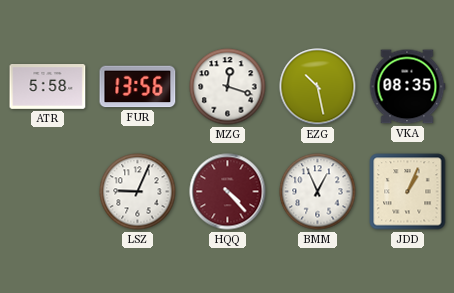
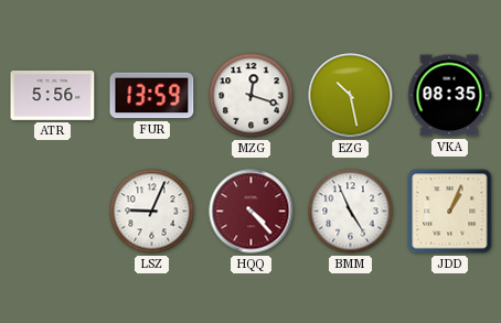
ATR: 5:58 -> 5:56
FUR: 13:56 -> 13:59
BMM: 12:56 -> 4:56
